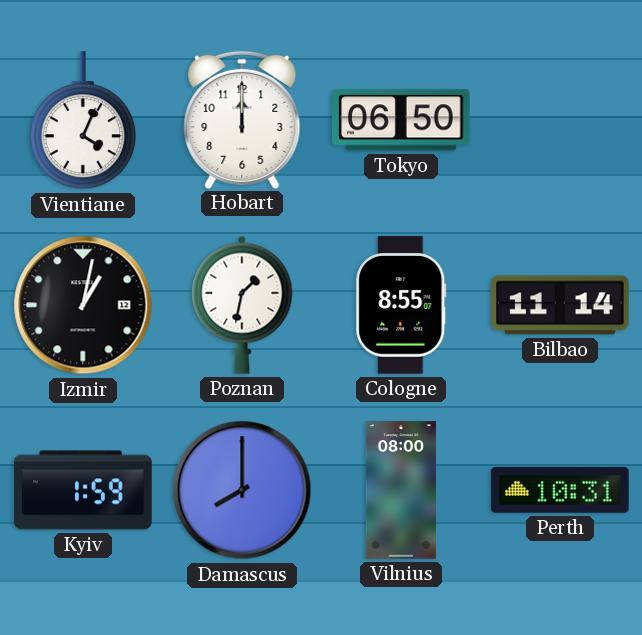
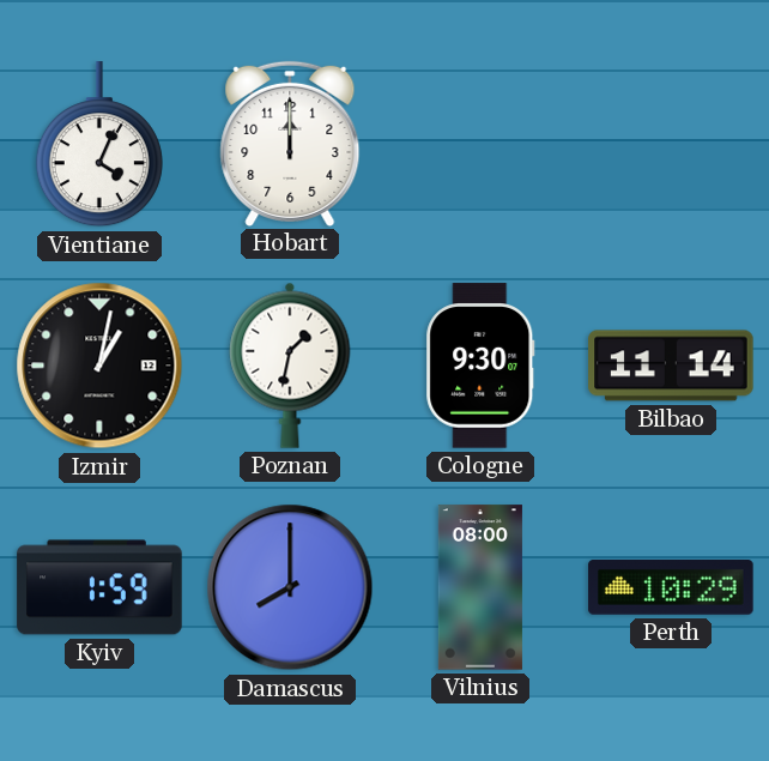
Tokyo: 06:50 -> none
Cologne: 8:55 -> 9:30
Perth: 10:31 -> 10:29
